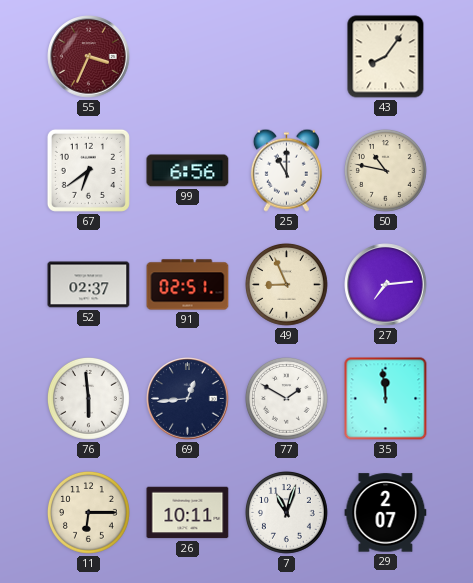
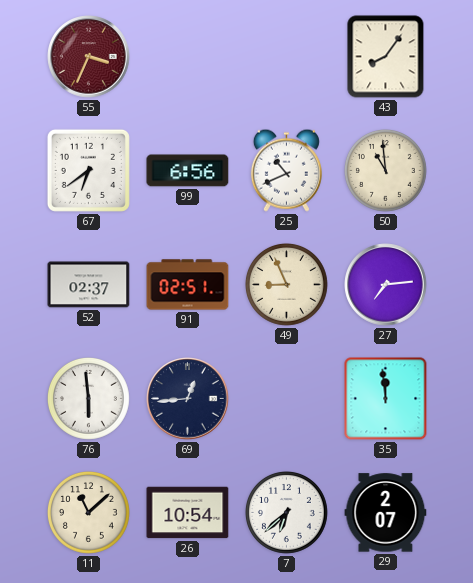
25: 11:00 -> 10:41
50: 10:47 -> 10:59
77: 1:50 -> none
11: 6:15 -> 11:08
26: 10:11 -> 10:54
7: 11:03 -> 6:38
